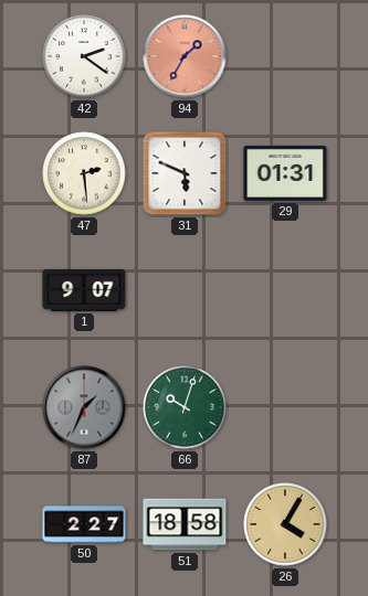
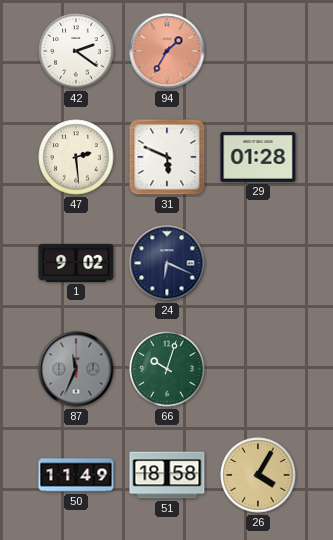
29: 01:31 -> 01:28
1: 9:07 -> 9:02
24: none -> 6:19
87: 1:34 -> 11:34
50: 2:27 -> 11:49
